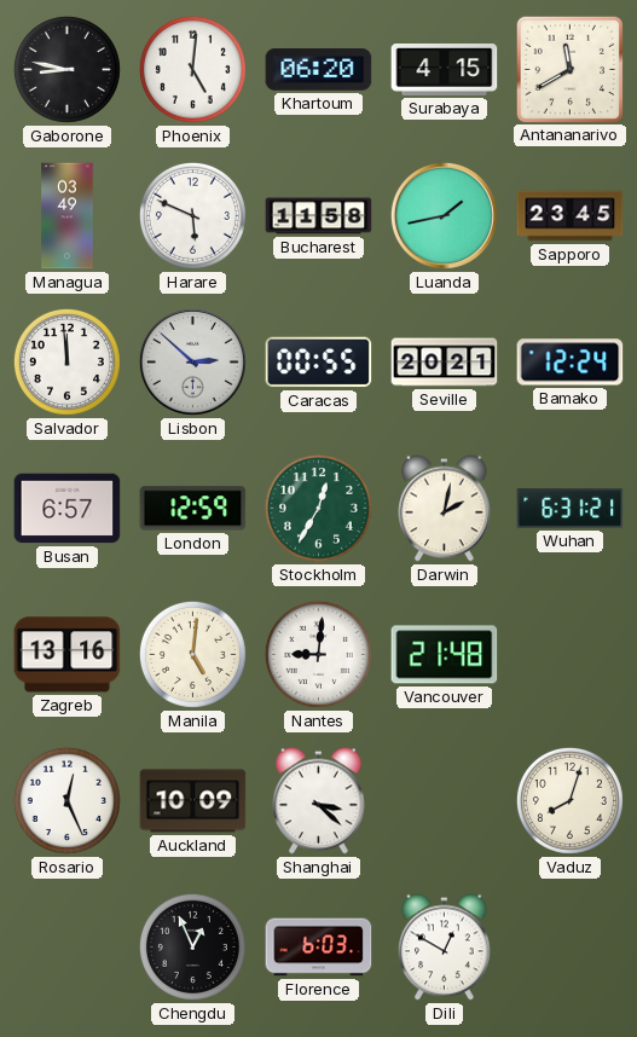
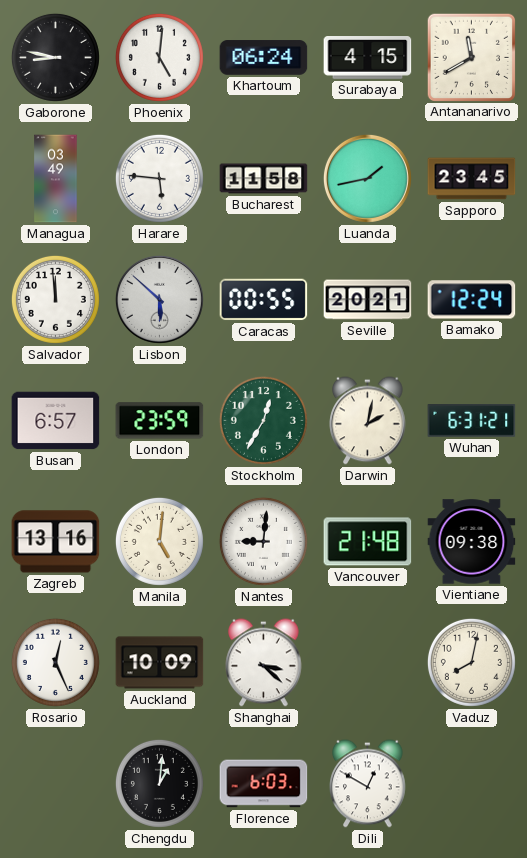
Khartoum: 06:20 -> 06:24
Harare: 5:49 -> 5:46
Lisbon: 2:52 -> 5:52
London: 12:59 -> 23:59
Vientiane: none -> 09:38
Vaduz: 8:03 -> 8:02
Chengdu: 12:56 -> 1:01
